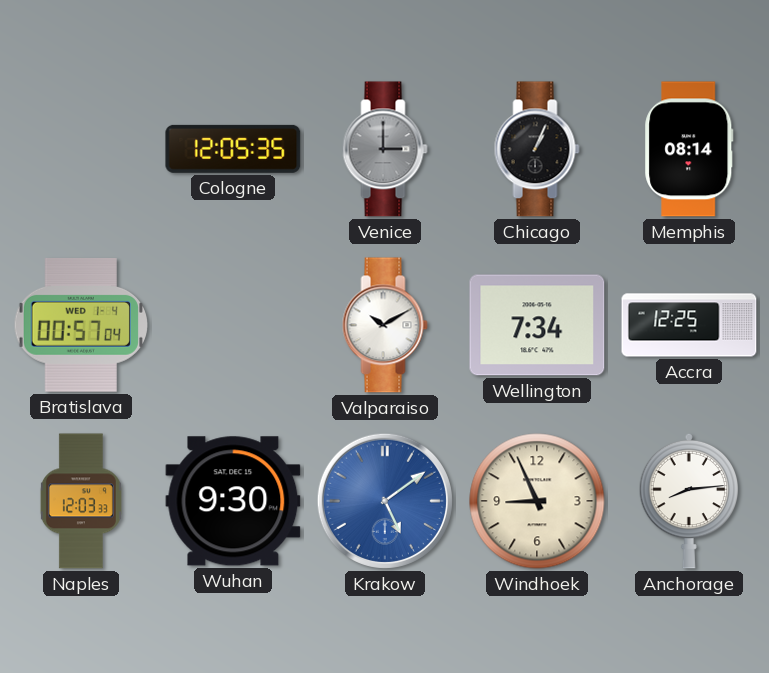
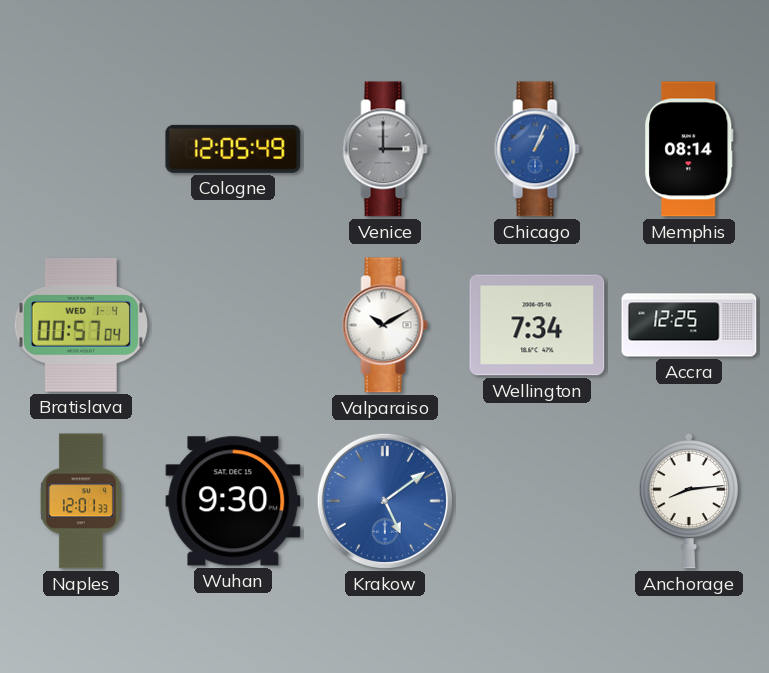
Cologne: 12:05:35 -> 12:05:49
Chicago dial: black -> blue
Naples: 12:03 -> 12:01
Windhoek: 8:56 -> none
